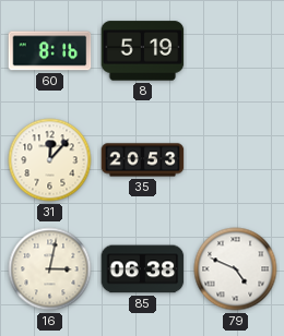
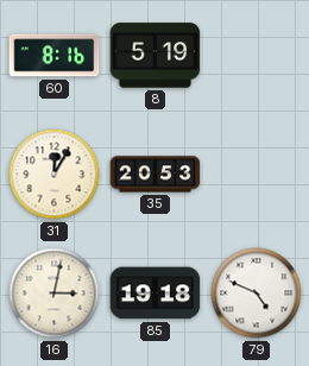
31: 12:07 -> 12:05
85: 06:38 -> 19:18
